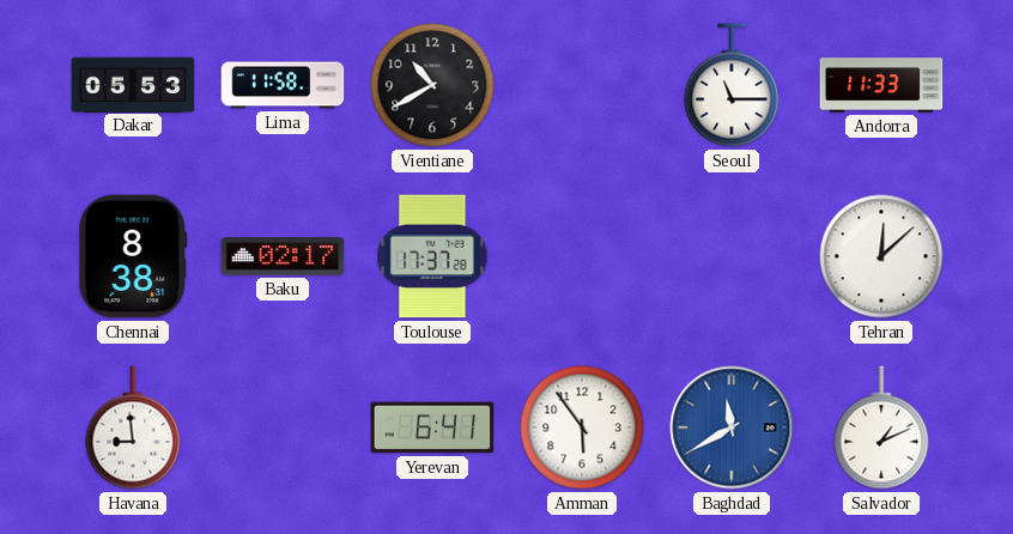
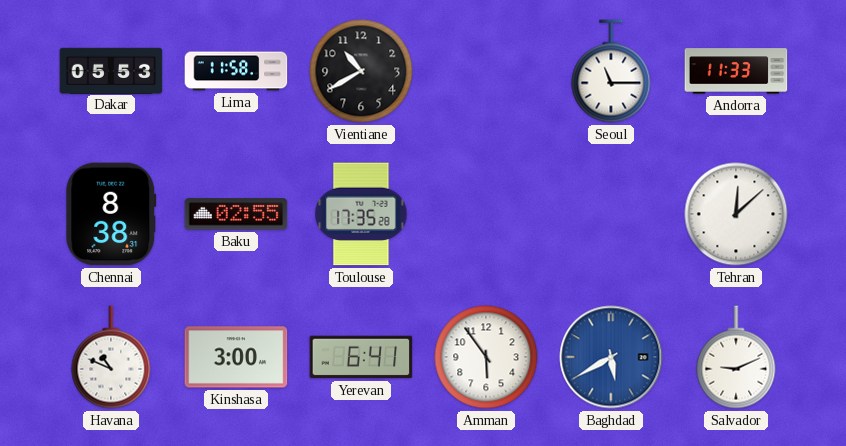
Baku: 02:17 -> 02:55
Toulouse: 17:37 -> 17:35
Havana: 8:59 -> 10:49
Kinshasa: none -> 3:00
Baghdad: 11:40 -> 5:40
Salvador: 1:11 -> 9:11
